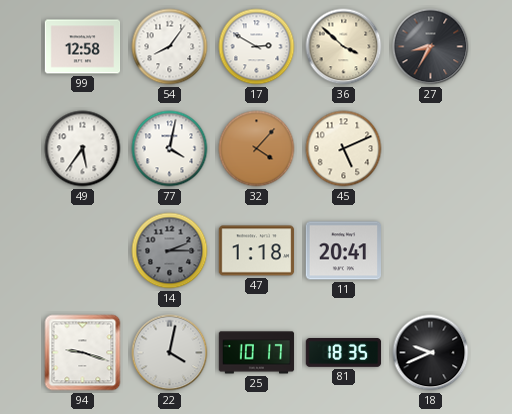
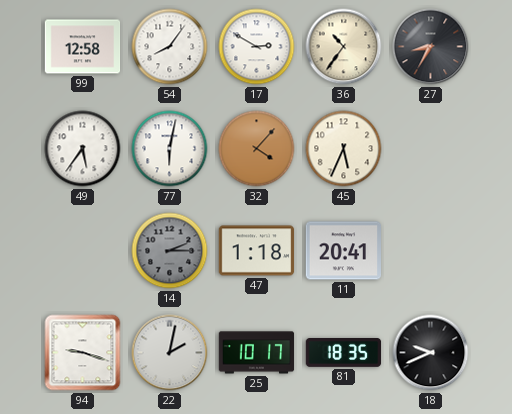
36: 3:52 -> 10:36
77: 4:02 -> 6:02
45: 5:11 -> 5:34
22: 4:02 -> 2:02
